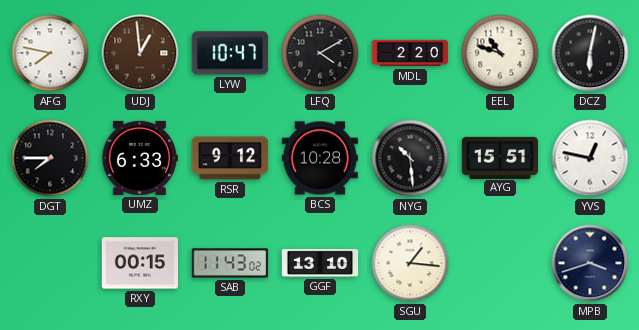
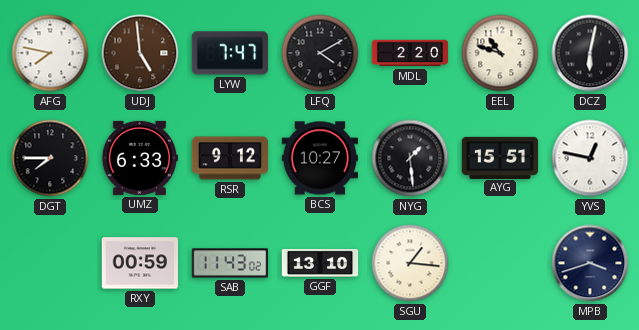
UDJ: 12:59 -> 4:59
LYW: 10:47 -> 7:47
BCS: 10:28 -> 10:27
NYG: 10:29 -> 1:29
RXY: 00:15 -> 00:59
